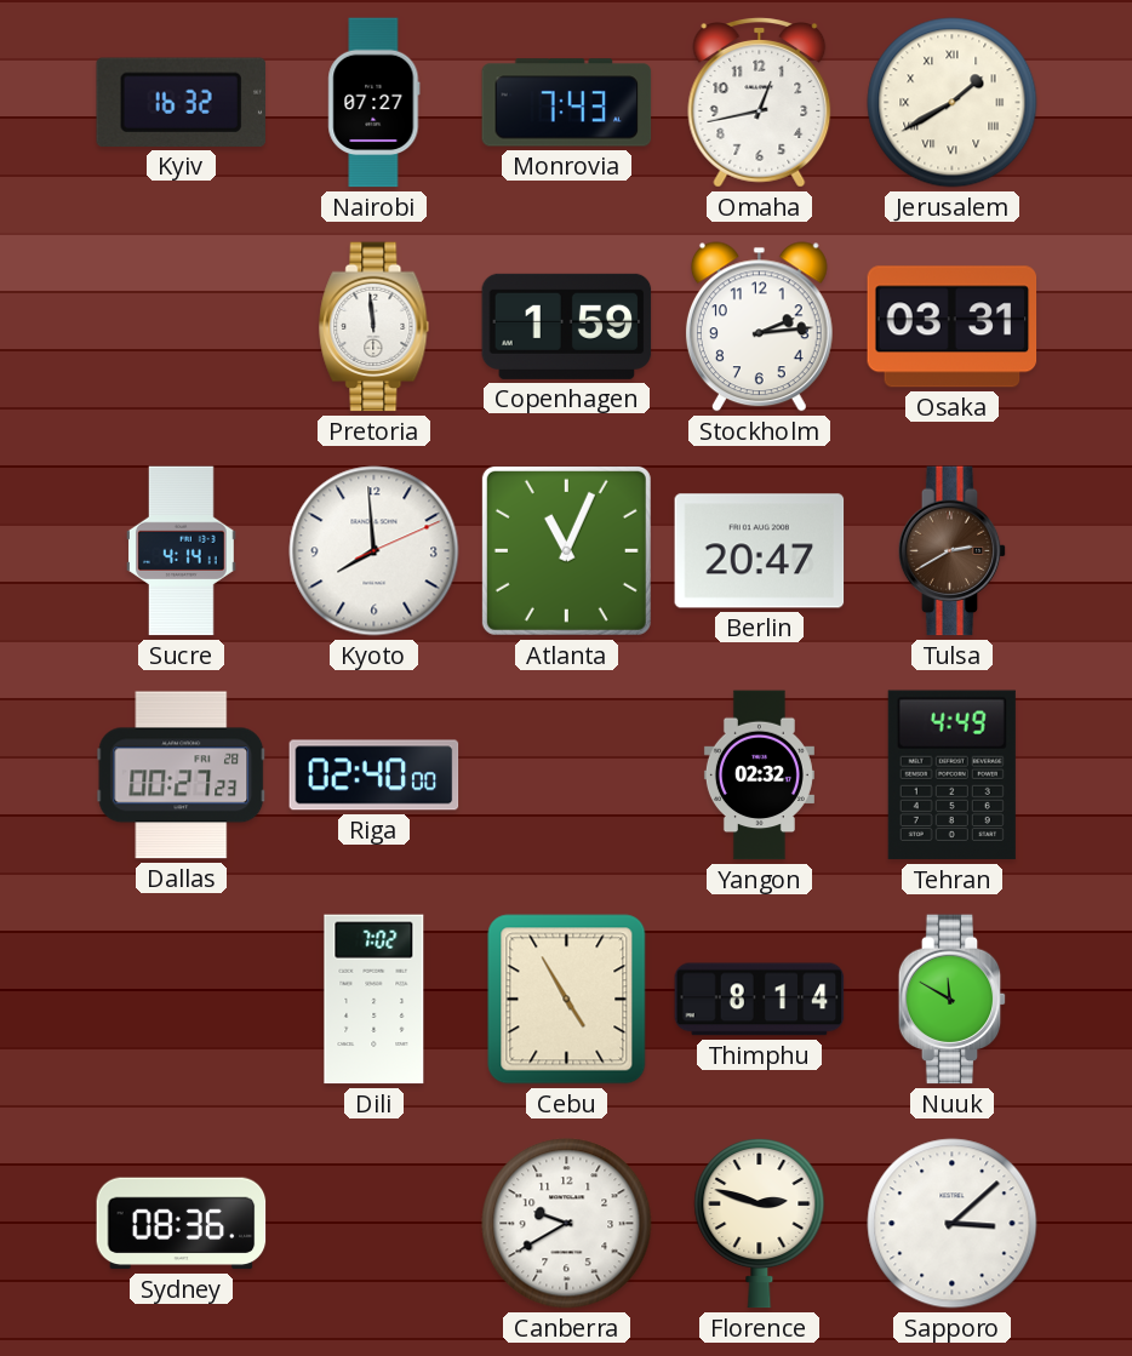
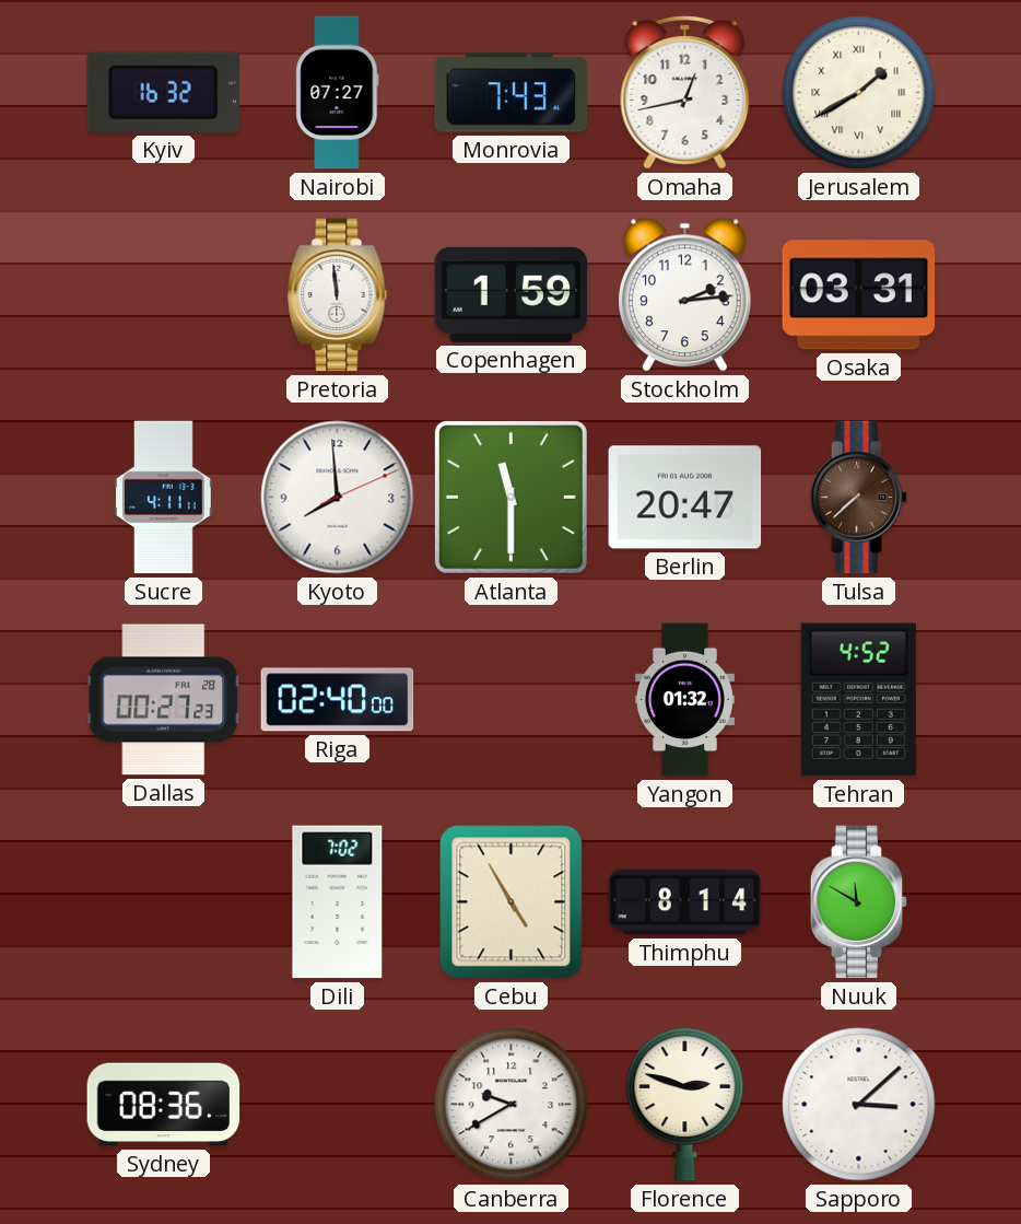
Sucre: 4:14 -> 4:11
Atlanta: 11:04 -> 11:30
Tulsa: 2:40 -> 7:38
Yangon: 02:32 -> 01:32
Tehran: 4:49 -> 4:52
